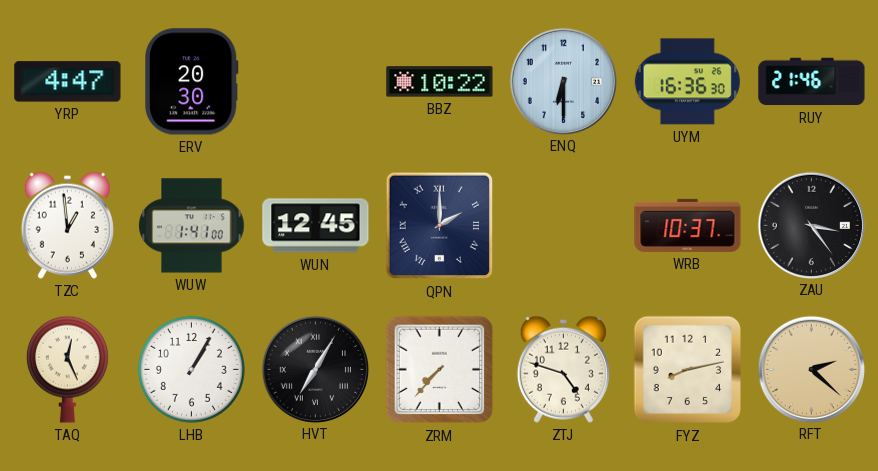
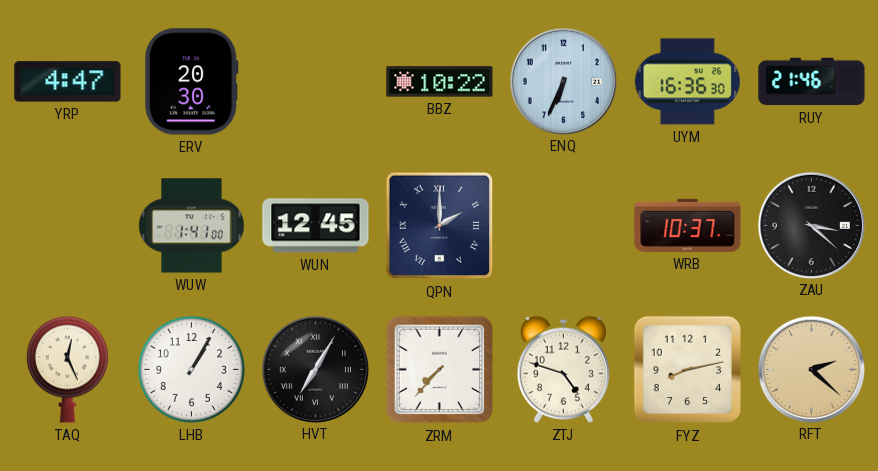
ENQ: 6:30 -> 6:34
TZC: 12:59 -> none
ZAU: 3:24 -> 3:22
